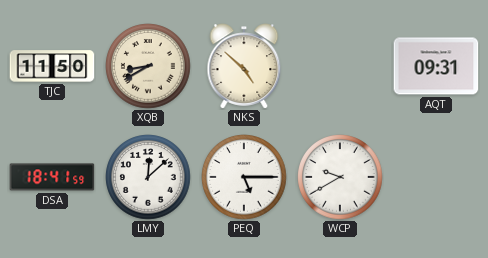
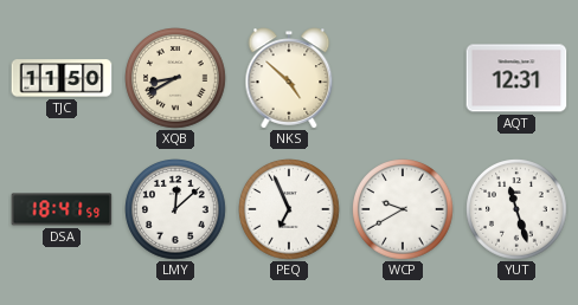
AQT: 09:31 -> 12:31
PEQ: 5:15 -> 6:56
YUT: none -> 11:27
